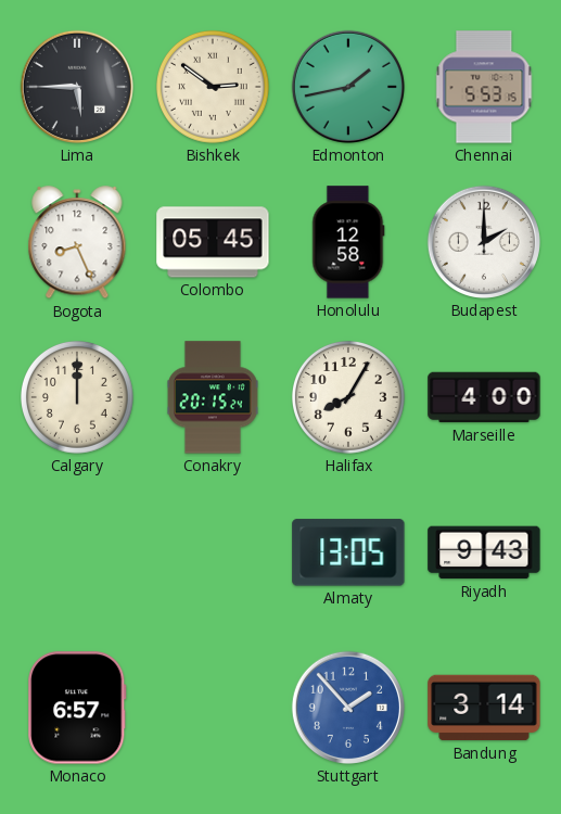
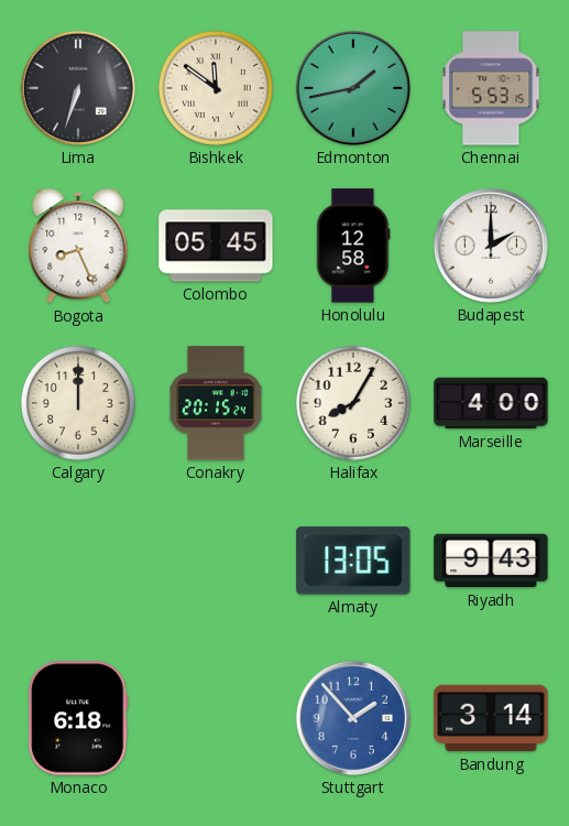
Lima: 5:45 -> 6:33
Bishkek: 2:51 -> 11:51
Monaco: 6:57 -> 6:18
